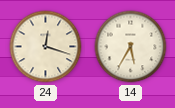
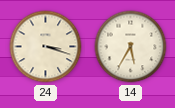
24: 12:18 -> 3:18
